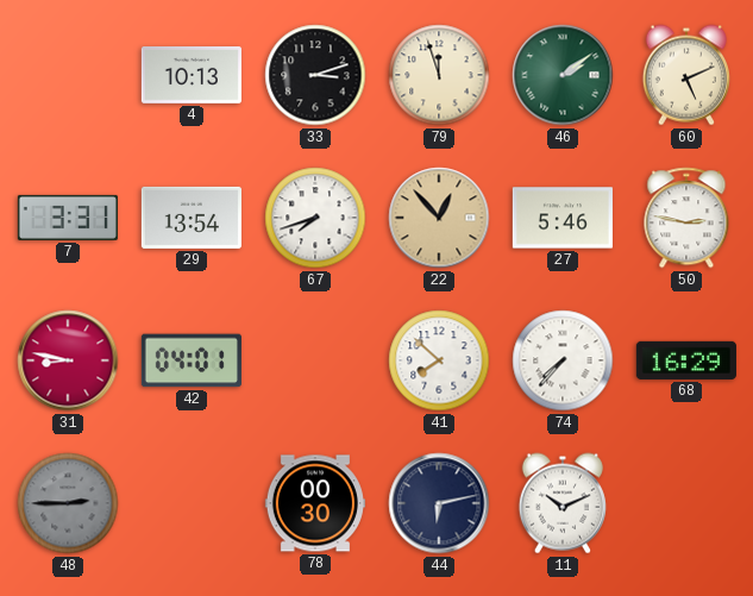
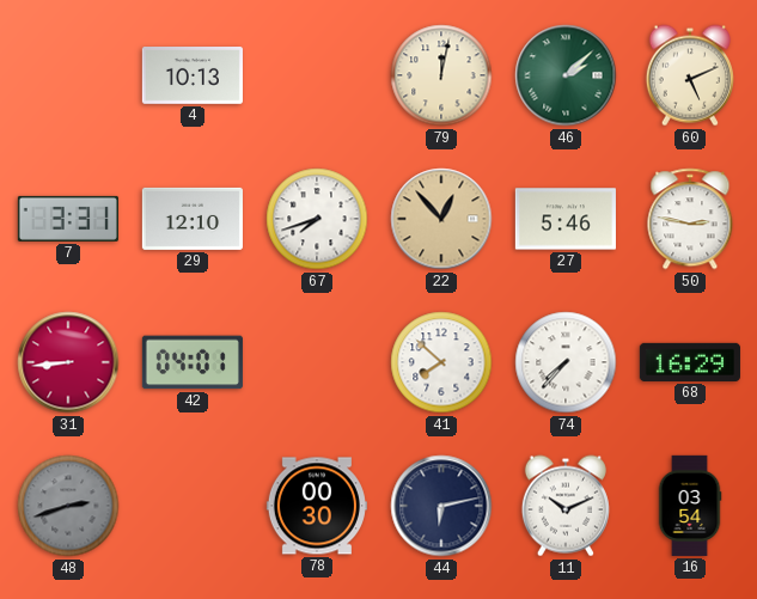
33: 3:12 -> none
79: 11:57 -> 12:02
46: 2:09 -> 2:08
29: 13:54 -> 12:10
31: 8:47 -> 8:44
48: 2:45 -> 2:42
16: none -> 03:54
